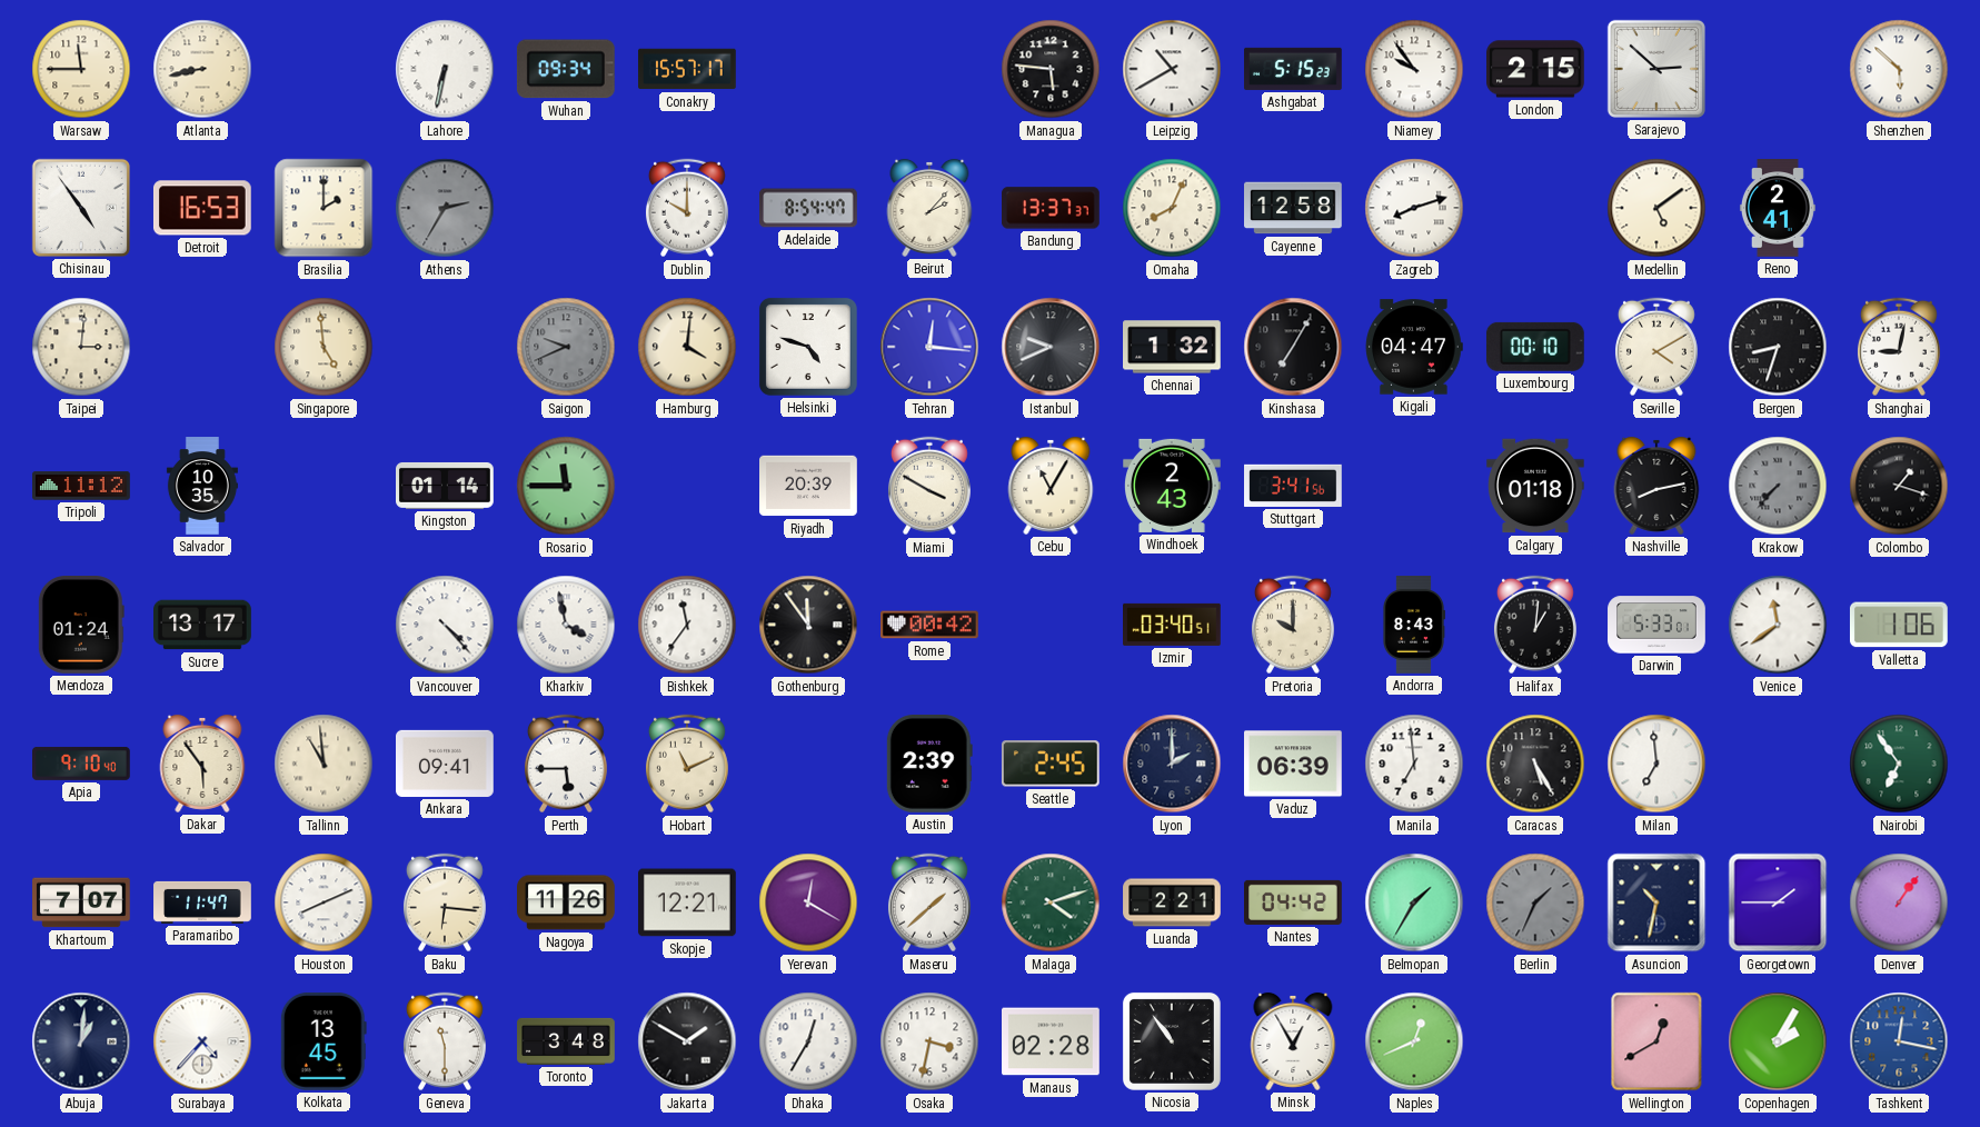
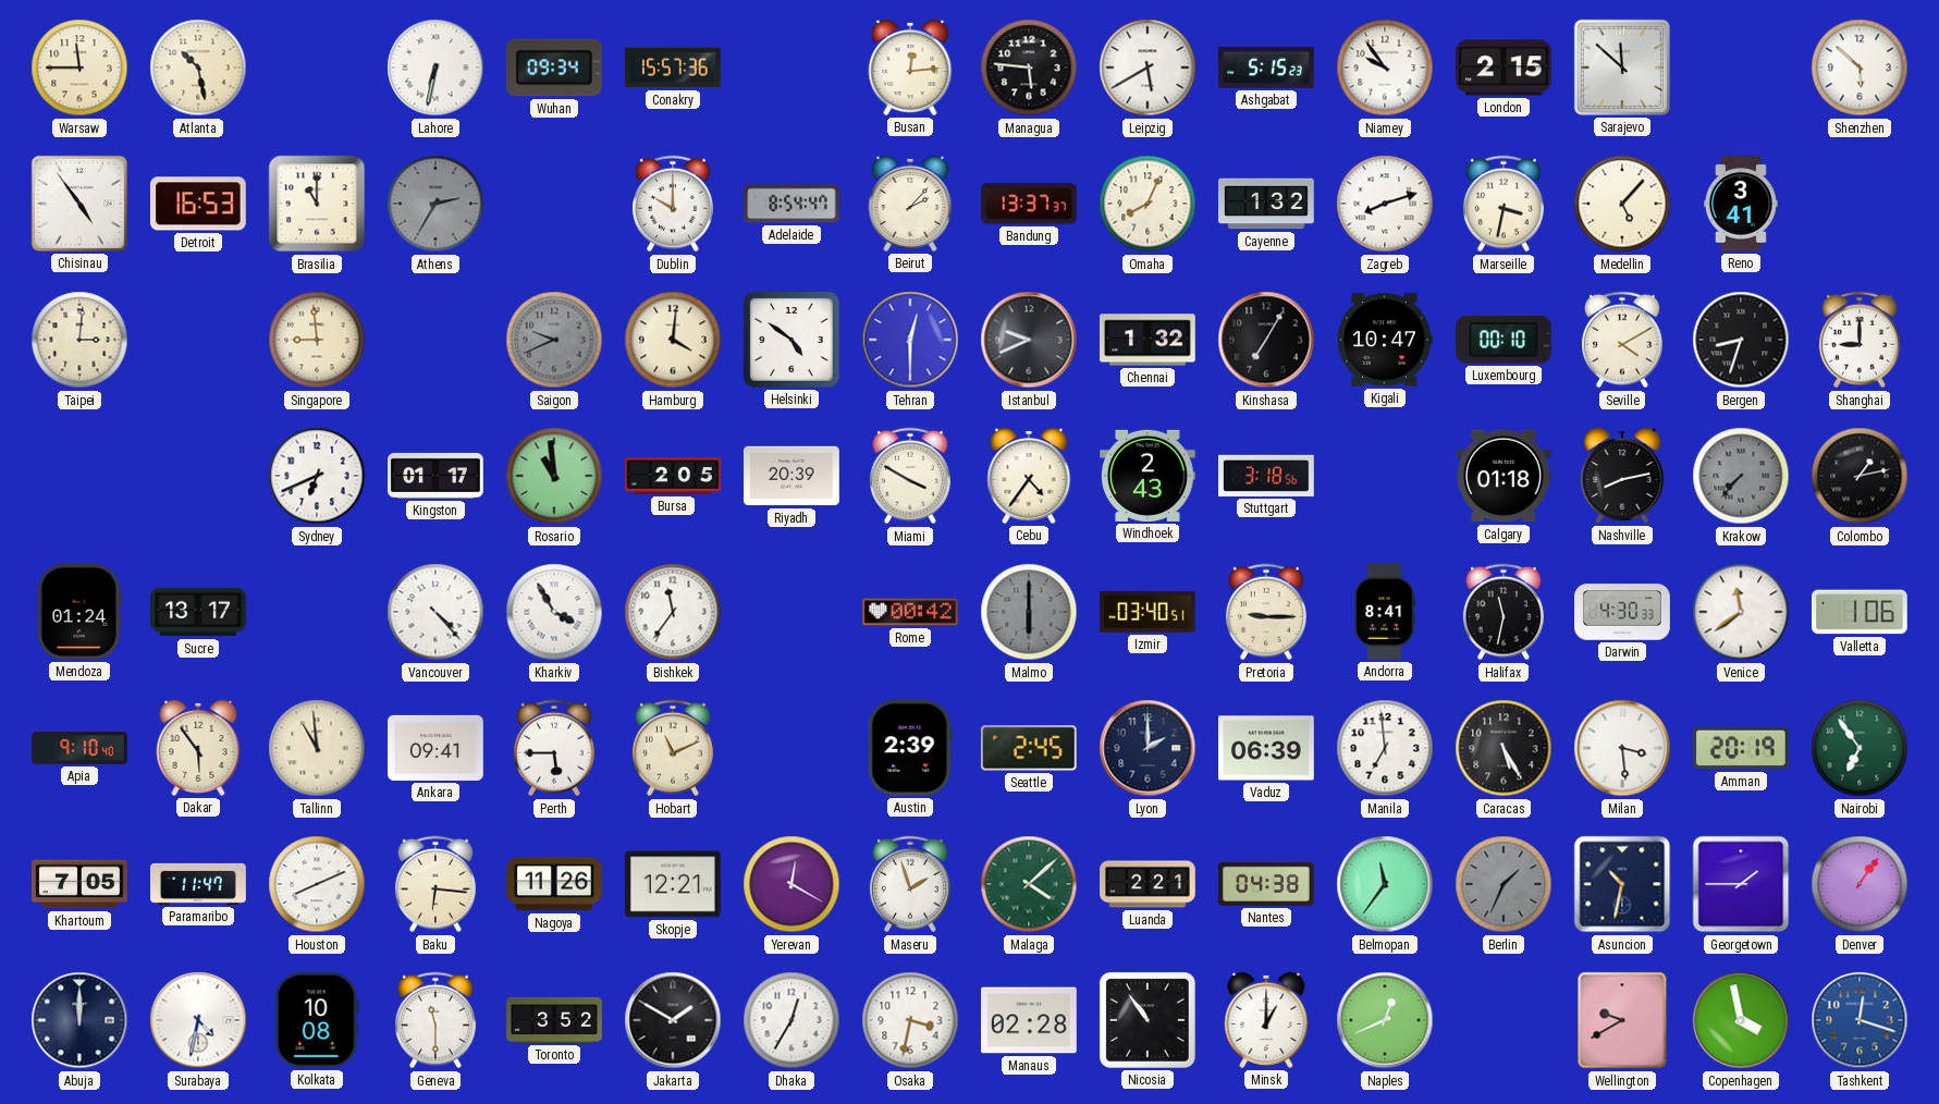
Atlanta: 8:43 -> 10:28
Conakry: 15:57:17 -> 15:57:36
Busan: none -> 12:14
Leipzig: 10:40 -> 5:40
Sarajevo: 2:52 -> 11:52
Brasilia: 2:00 -> 11:00
Cayenne: 12:58 -> 1:32
Marseille: none -> 3:32
Medellin: 5:09 -> 5:07
Reno: 2:41 -> 3:41
Singapore: 4:59 -> 8:59
Helsinki: 4:48 -> 4:51
Tehran: 12:16 -> 12:30
Kigali: 04:47 -> 10:47
Shanghai: 9:02 -> 9:00
Tripoli: 11:12 -> none
Salvador: 10:35 -> none
Sydney: none -> 6:41
Kingston: 01:14 -> 01:17
Rosario: 11:45 -> 10:59
Bursa: none -> 2:05
Cebu: 11:05 -> 4:36
Stuttgart: 3:41 -> 3:18
Colombo: 1:18 -> 1:13
Kharkiv: 3:58 -> 3:55
Gothenburg: 11:54 -> none
Malmo: none -> 6:00
Pretoria: 10:00 -> 9:15
Andorra: 8:43 -> 8:41
Halifax: 1:01 -> 11:32
Darwin: 5:33 -> 4:30
Milan: 6:59 -> 3:29
Amman: none -> 20:19
Khartoum: 7:07 -> 7:05
Maseru: 1:38 -> 1:57
Malaga: 4:12 -> 4:08
Nantes: 04:42 -> 04:38
Belmopan: 1:35 -> 11:36
Abuja: 1:01 -> 12:00
Surabaya: 4:37 -> 4:32
Kolkata: 13:45 -> 10:08
Toronto: 3:48 -> 3:52
Minsk: 12:55 -> 1:00
Wellington: 12:40 -> 9:40
Copenhagen: 2:05 -> 3:58
Tashkent: 12:17 -> 12:18
